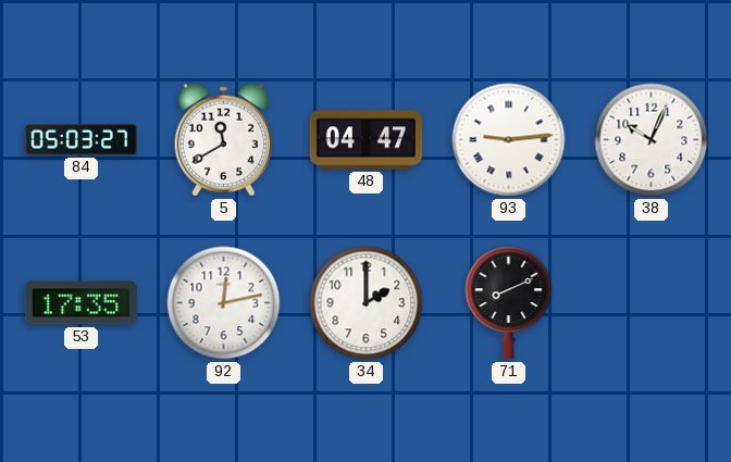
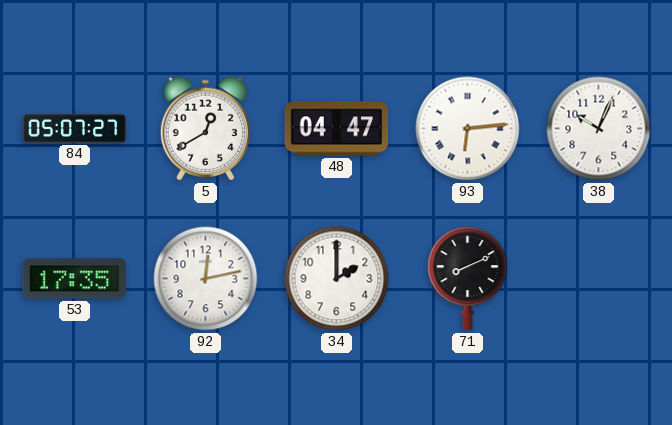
84: 05:03 -> 05:07
5: 11:40 -> 12:40
93: 9:14 -> 6:14
